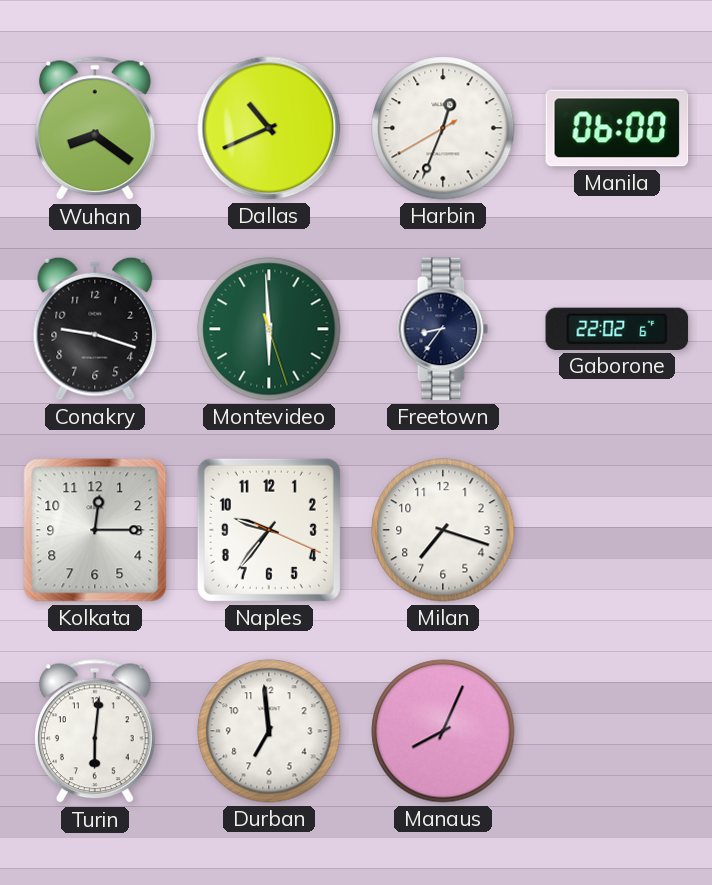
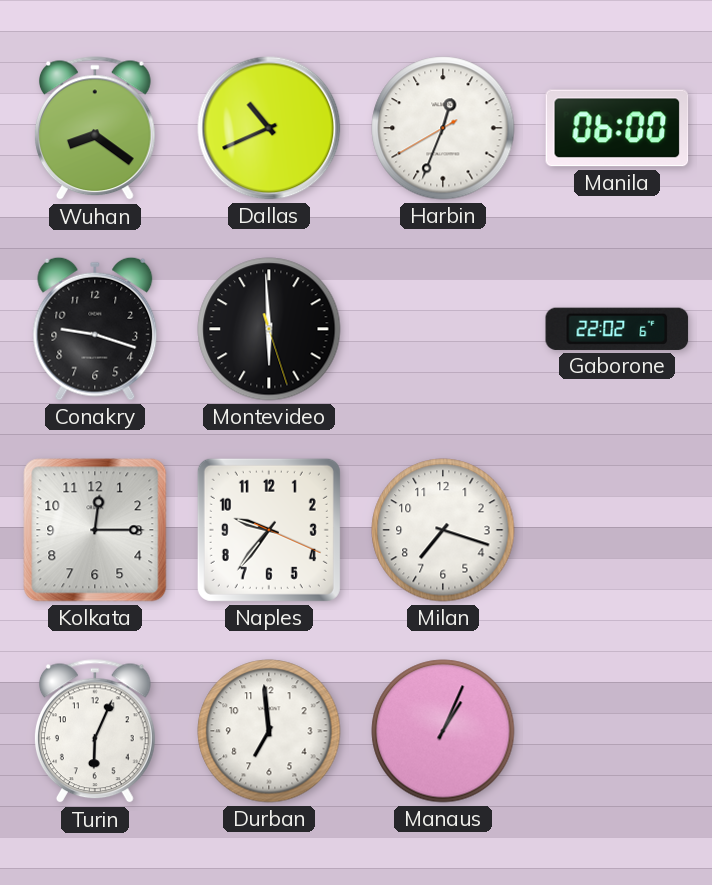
Montevideo dial: green -> black
Freetown: 8:36 -> none
Turin: 6:01 -> 6:04
Manaus: 8:04 -> 1:04
